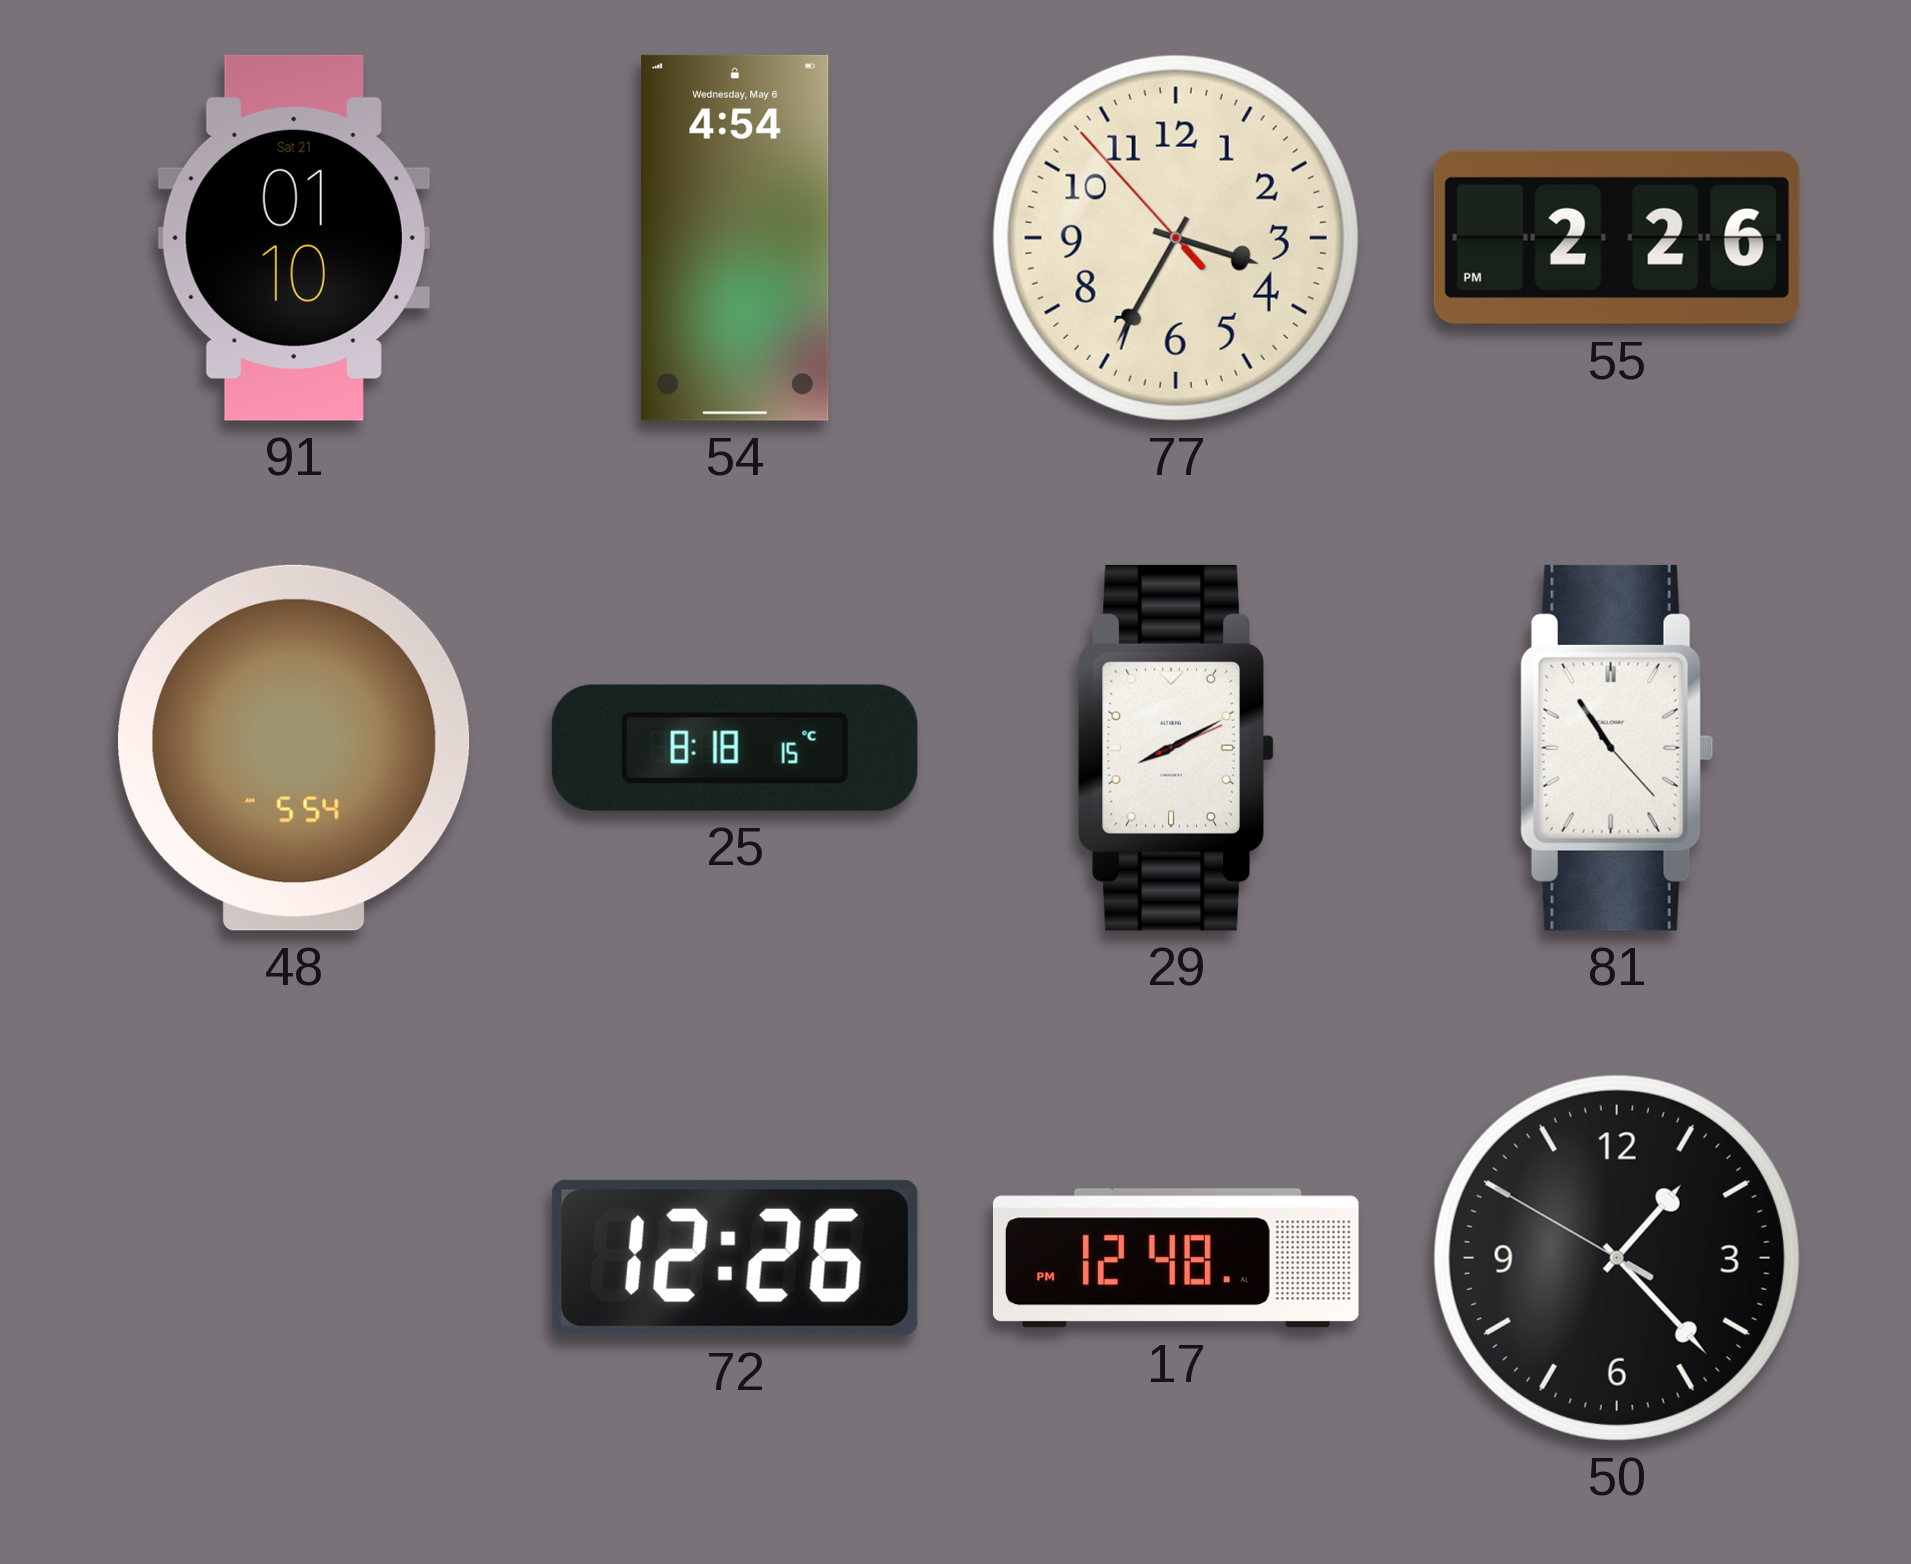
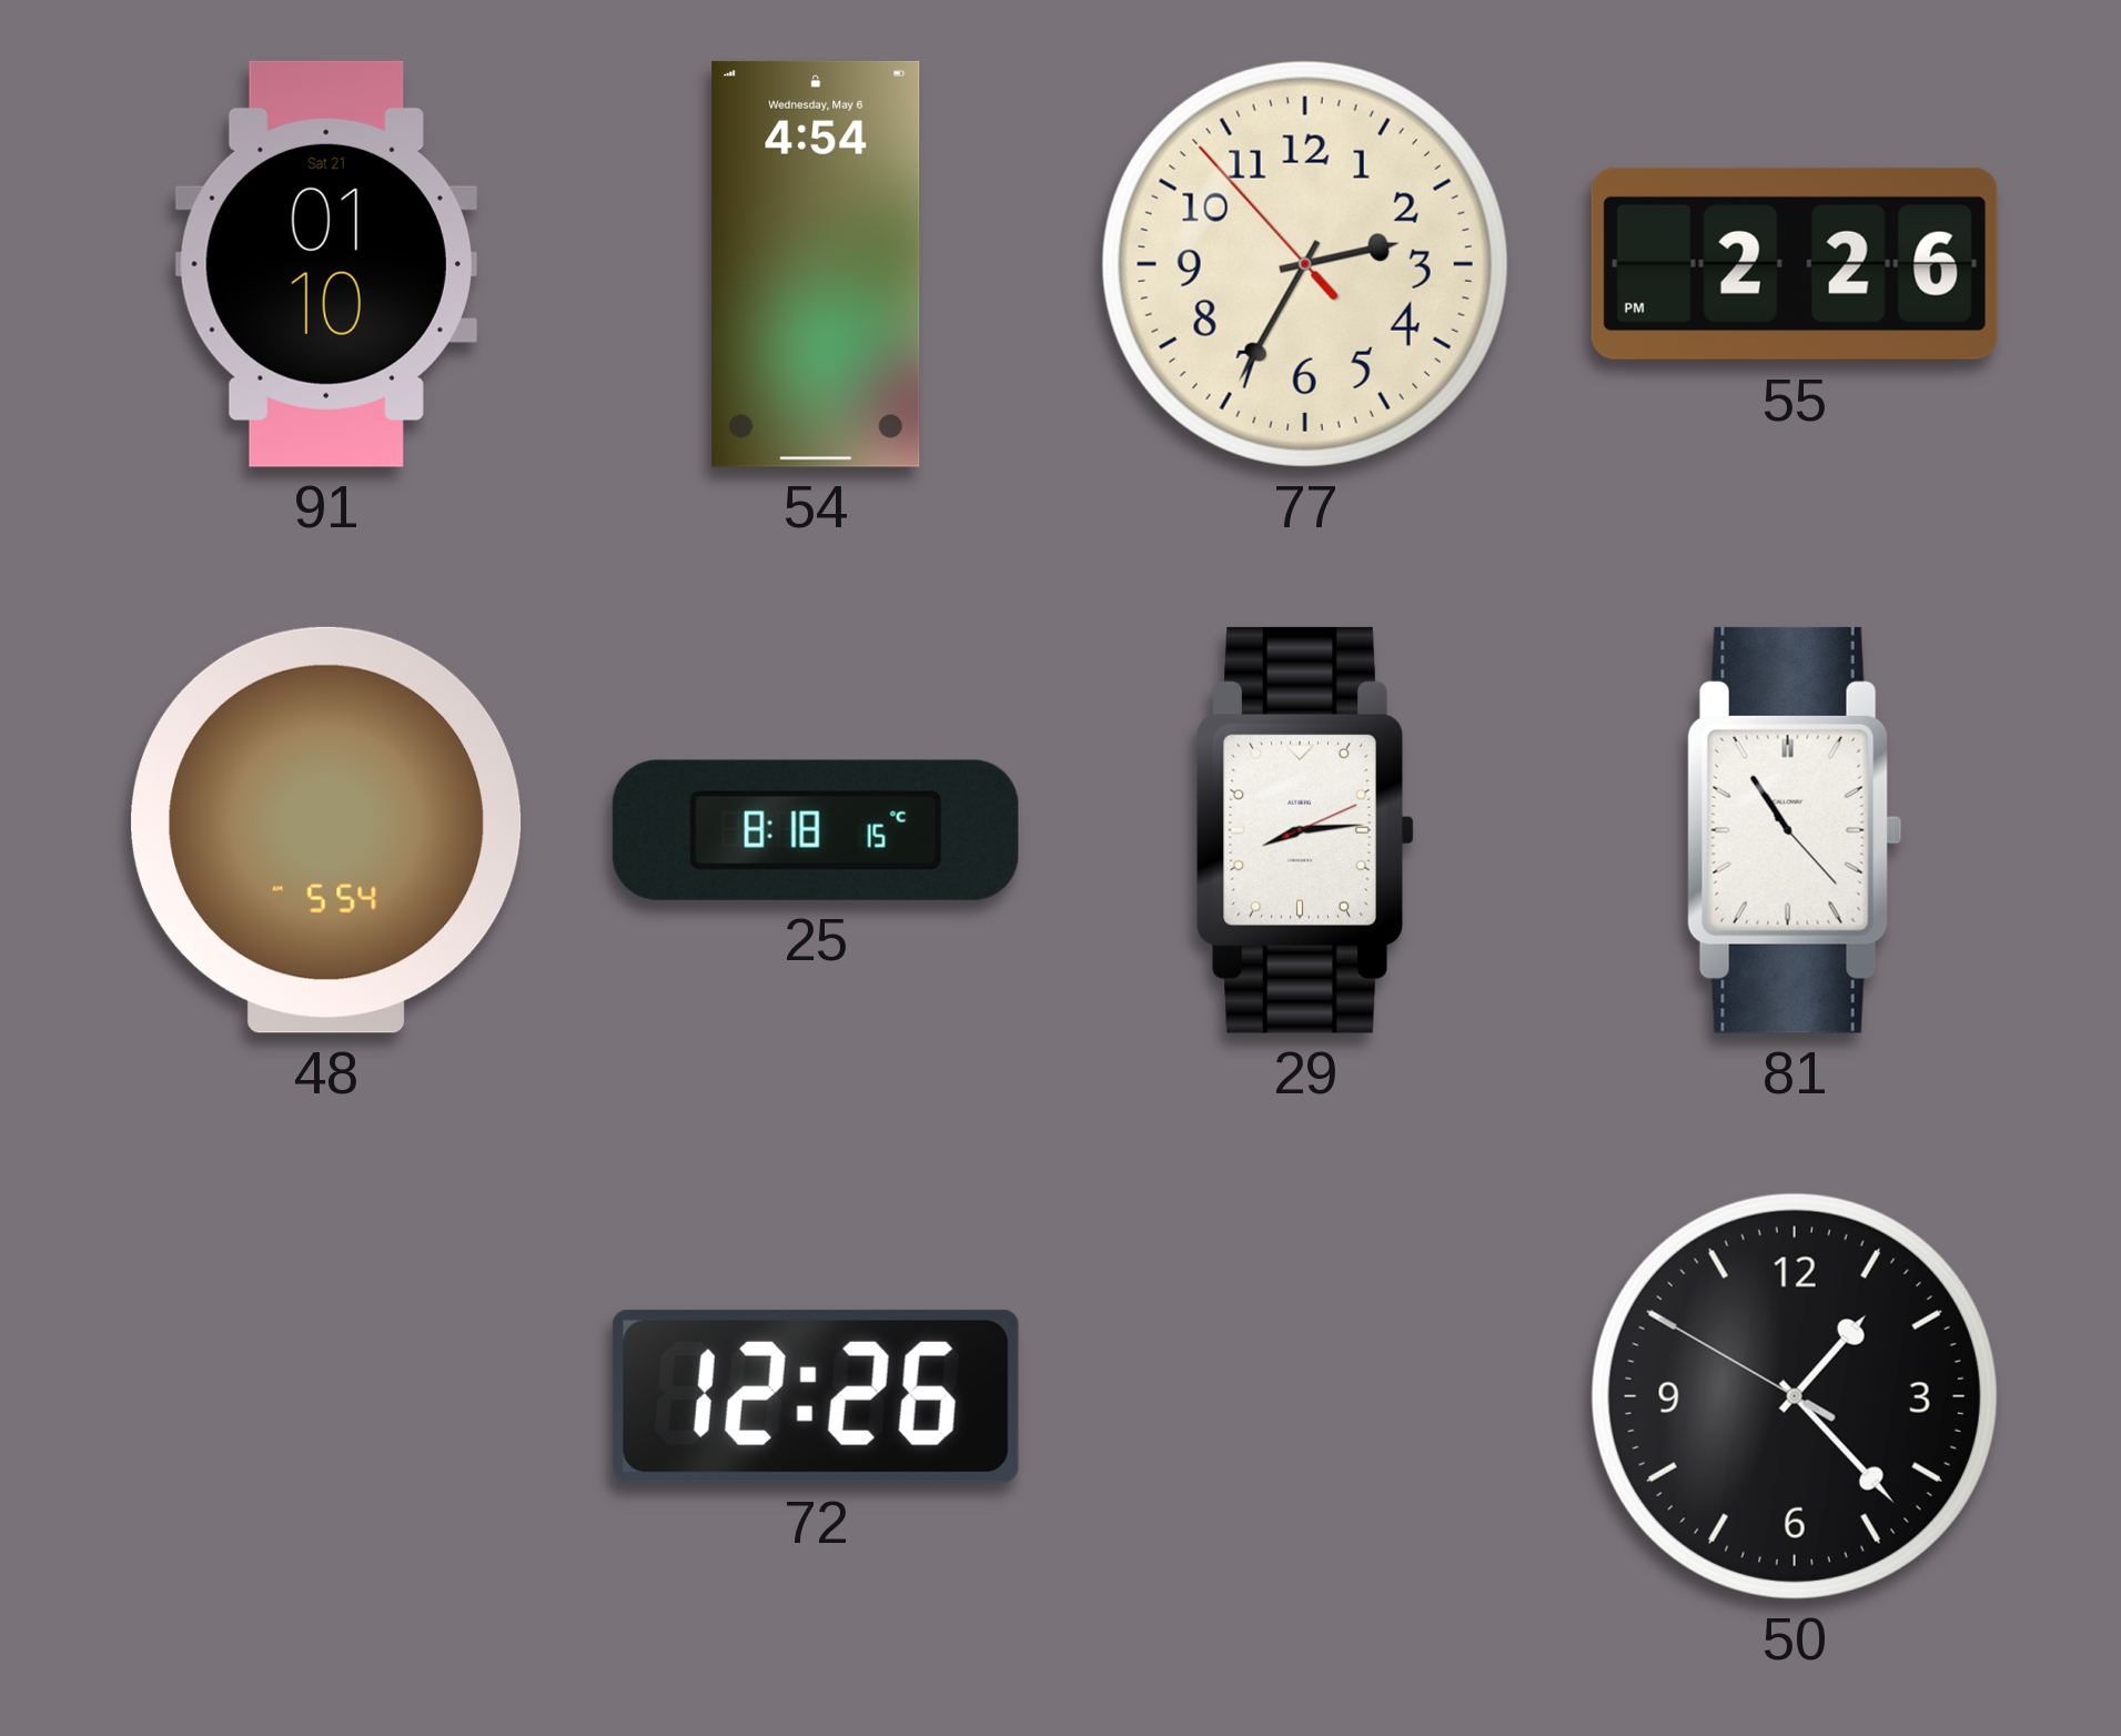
77: 3:34 -> 2:34
29: 8:10 -> 8:14
17: 12:48 -> none
